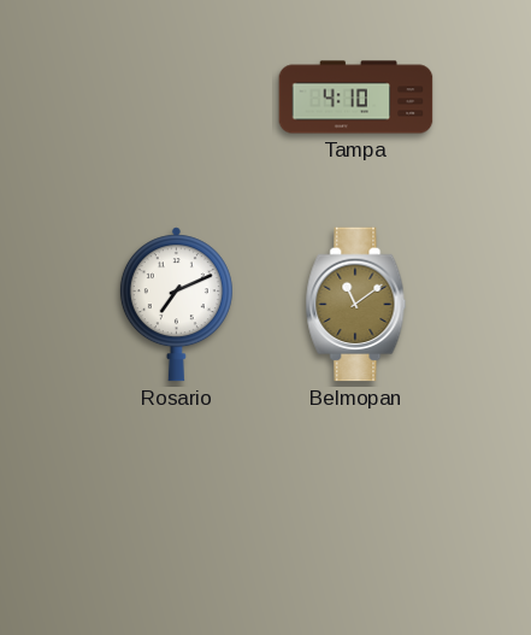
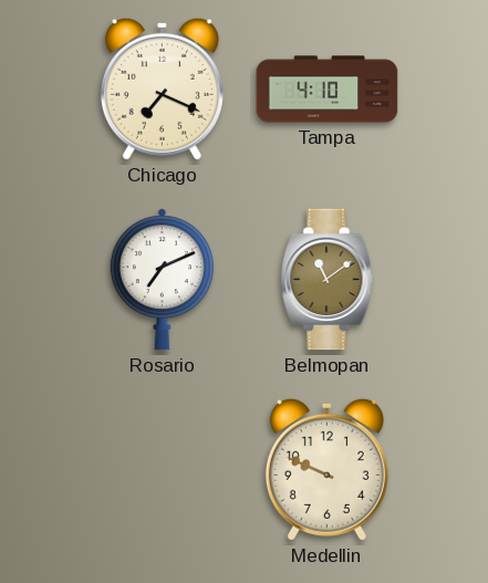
Chicago: none -> 7:19
Medellin: none -> 9:49
